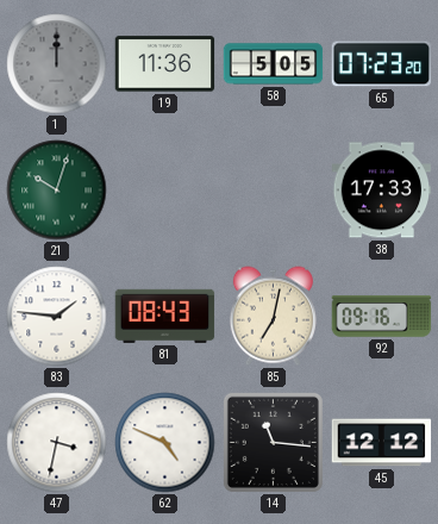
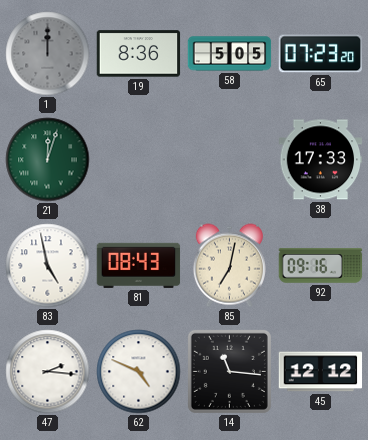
19: 11:36 -> 8:36
21: 10:03 -> 12:03
83: 1:46 -> 4:58
47: 3:32 -> 2:16
